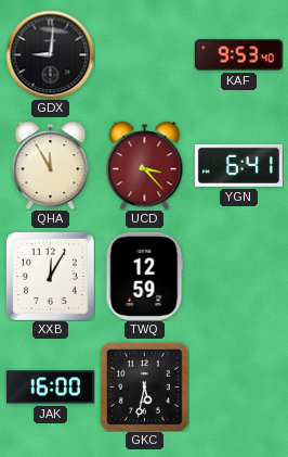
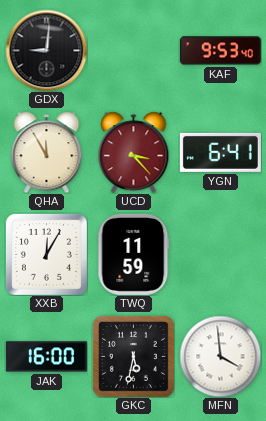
TWQ: 12:59 -> 11:59
MFN: none -> 3:59
